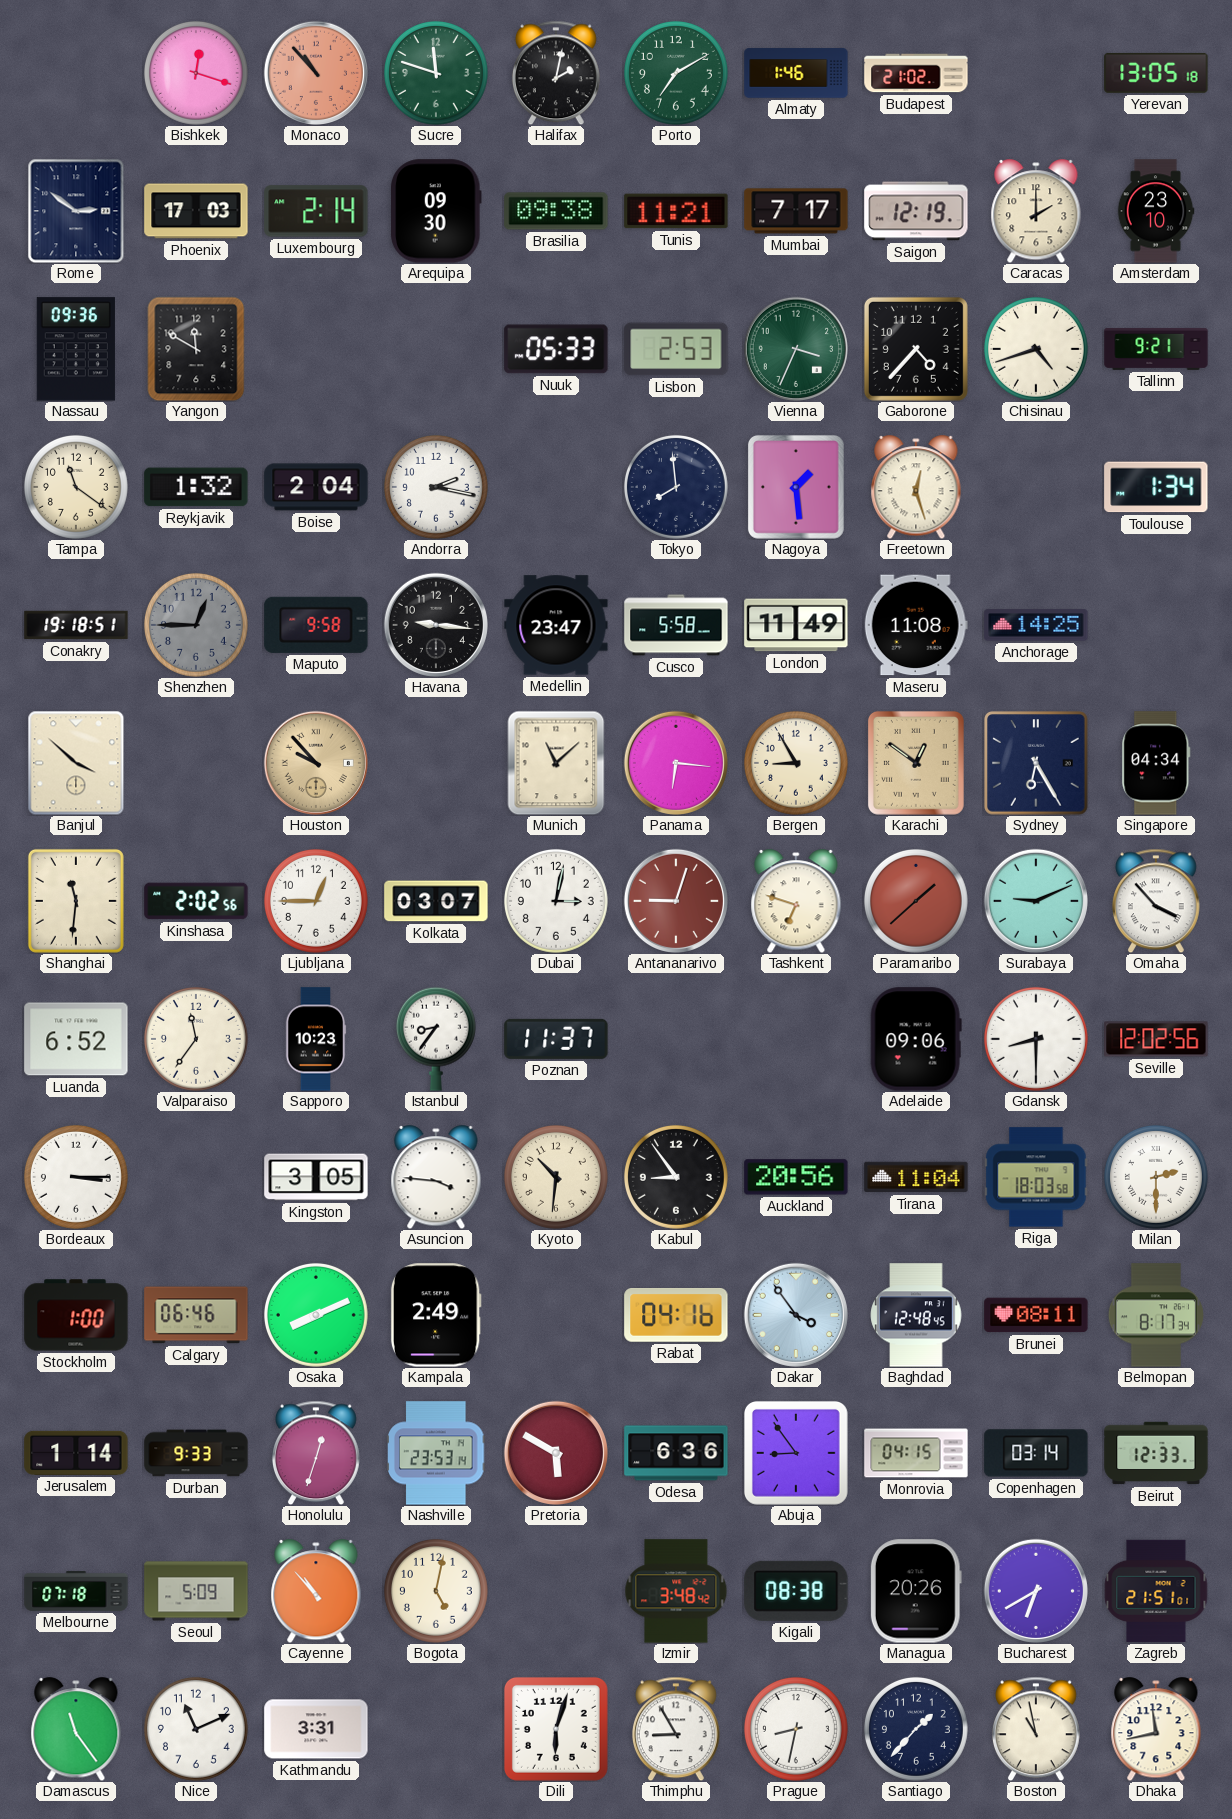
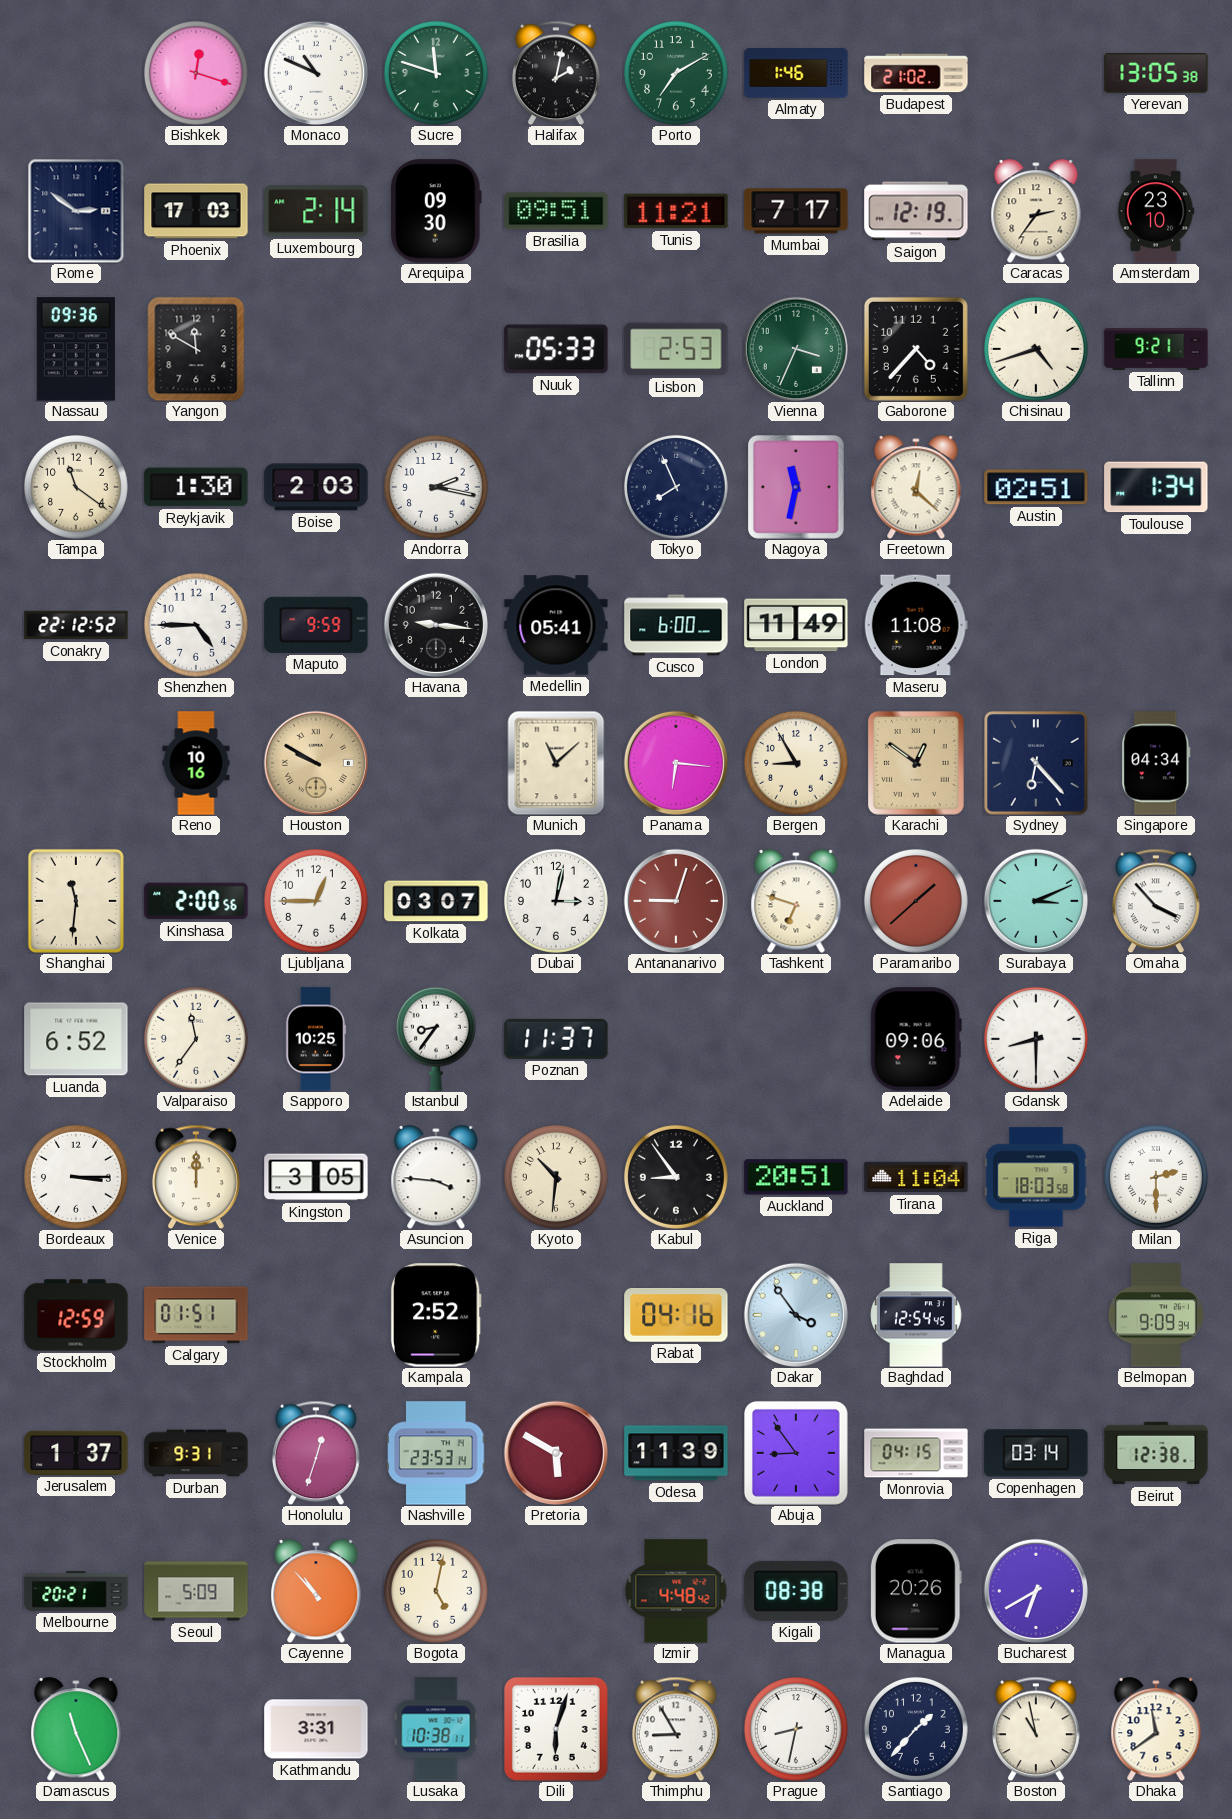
Monaco: 10:53 -> 10:49
Monaco dial: salmon -> white
Yerevan: 13:05:18 -> 13:05:38
Brasilia: 09:38 -> 09:51
Caracas: 2:00 -> 2:36
Reykjavik: 1:32 -> 1:30
Boise: 2:04 -> 2:03
Tokyo: 7:59 -> 7:56
Nagoya: 1:29 -> 11:32
Freetown: 12:27 -> 12:22
Austin: none -> 02:51
Conakry: 19:18 -> 22:12
Shenzhen: 12:45 -> 4:45
Shenzhen dial: grey -> white
Maputo: 9:58 -> 9:59
Medellin: 23:47 -> 05:41
Cusco: 5:58 -> 6:00
Anchorage: 14:25 -> none
Banjul: 3:52 -> none
Reno: none -> 10:16
Houston: 9:53 -> 9:50
Sydney: 6:25 -> 6:23
Kinshasa: 2:02 -> 2:00
Surabaya: 9:11 -> 3:11
Sapporo: 10:23 -> 10:25
Seville: 12:02 -> none
Venice: none -> 12:00
Auckland: 20:56 -> 20:51
Stockholm: 1:00 -> 12:59
Calgary: 06:46 -> 01:51
Osaka: 8:11 -> none
Kampala: 2:49 -> 2:52
Baghdad: 12:48 -> 12:54
Brunei: 08:11 -> none
Belmopan: 8:17 -> 9:09
Jerusalem: 1:14 -> 1:37
Durban: 9:33 -> 9:31
Odesa: 6:36 -> 11:39
Beirut: 12:33 -> 12:38
Melbourne: 07:18 -> 20:21
Izmir: 3:48 -> 4:48
Zagreb: 21:51 -> none
Damascus: 11:24 -> 11:26
Nice: 11:11 -> none
Lusaka: none -> 10:38
Dhaka: 11:43 -> 11:39
